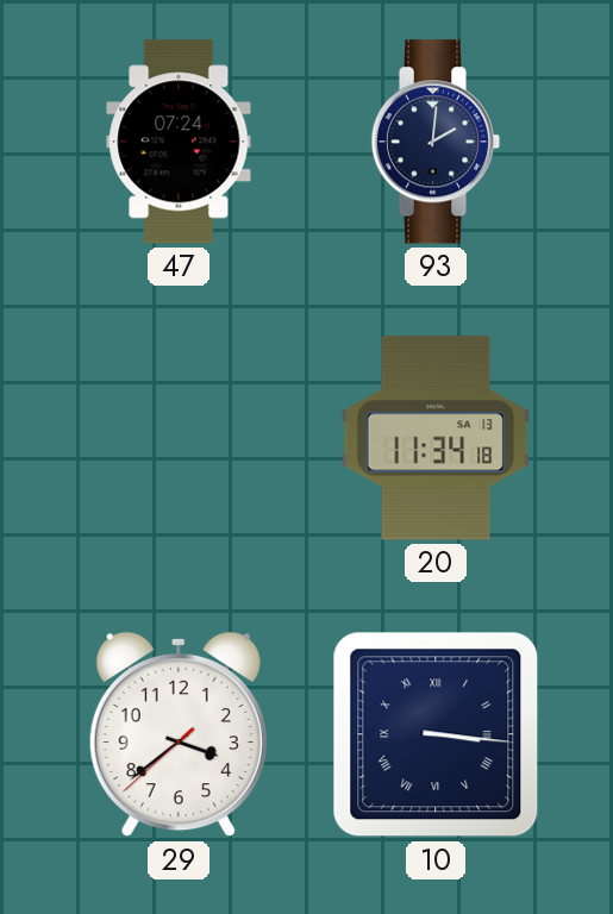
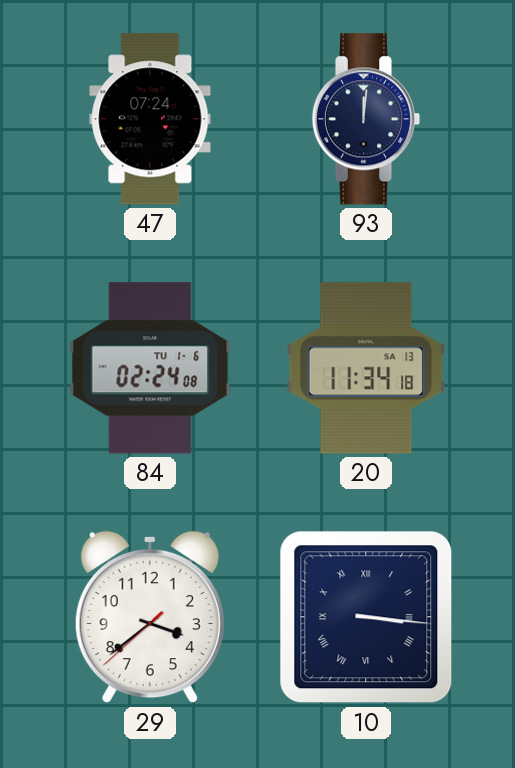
93: 2:01 -> 12:01
84: none -> 02:24
